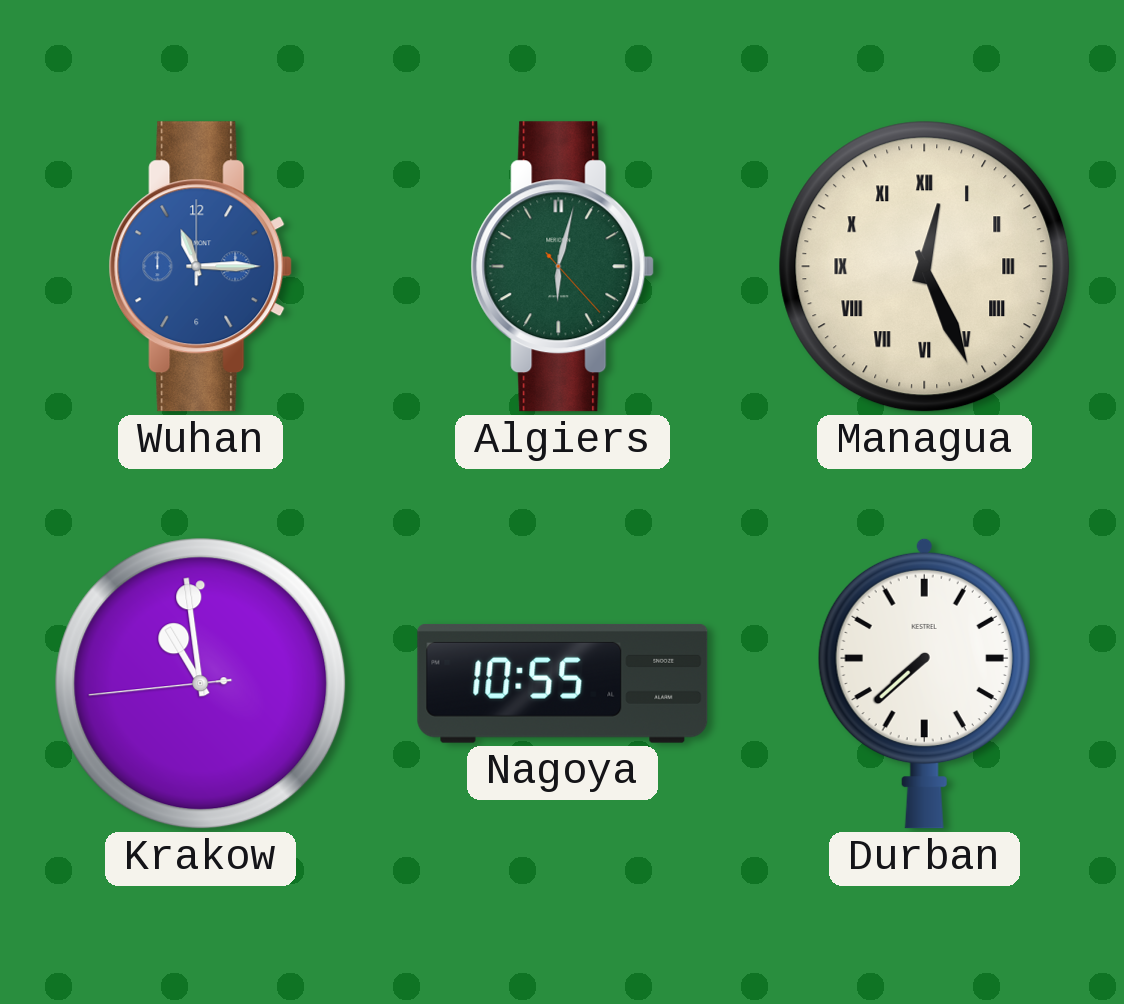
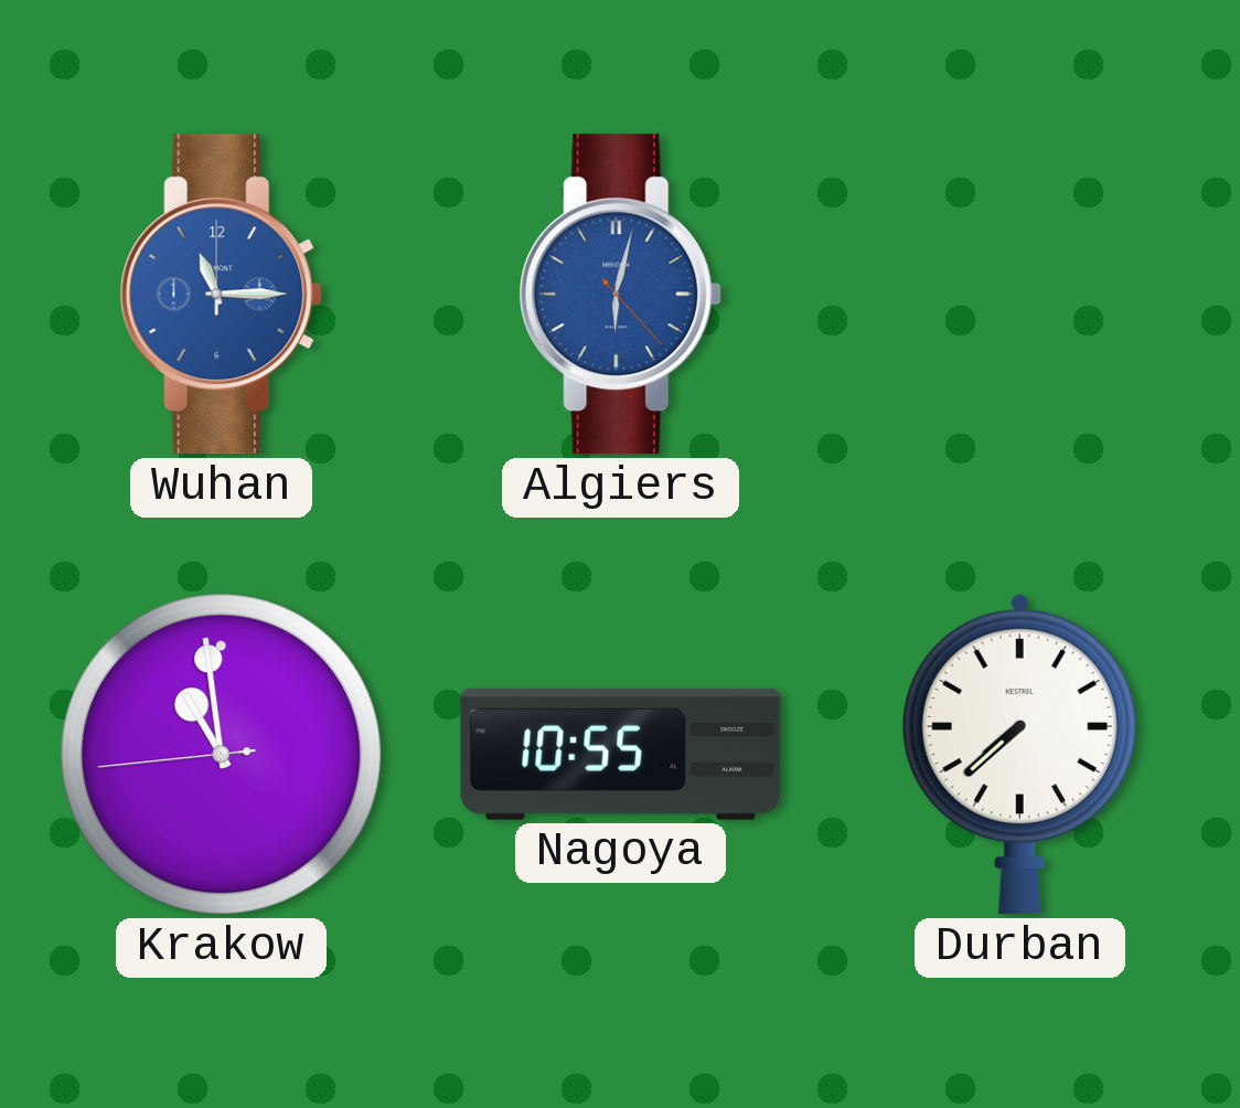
Algiers dial: green -> blue
Managua: 12:26 -> none
